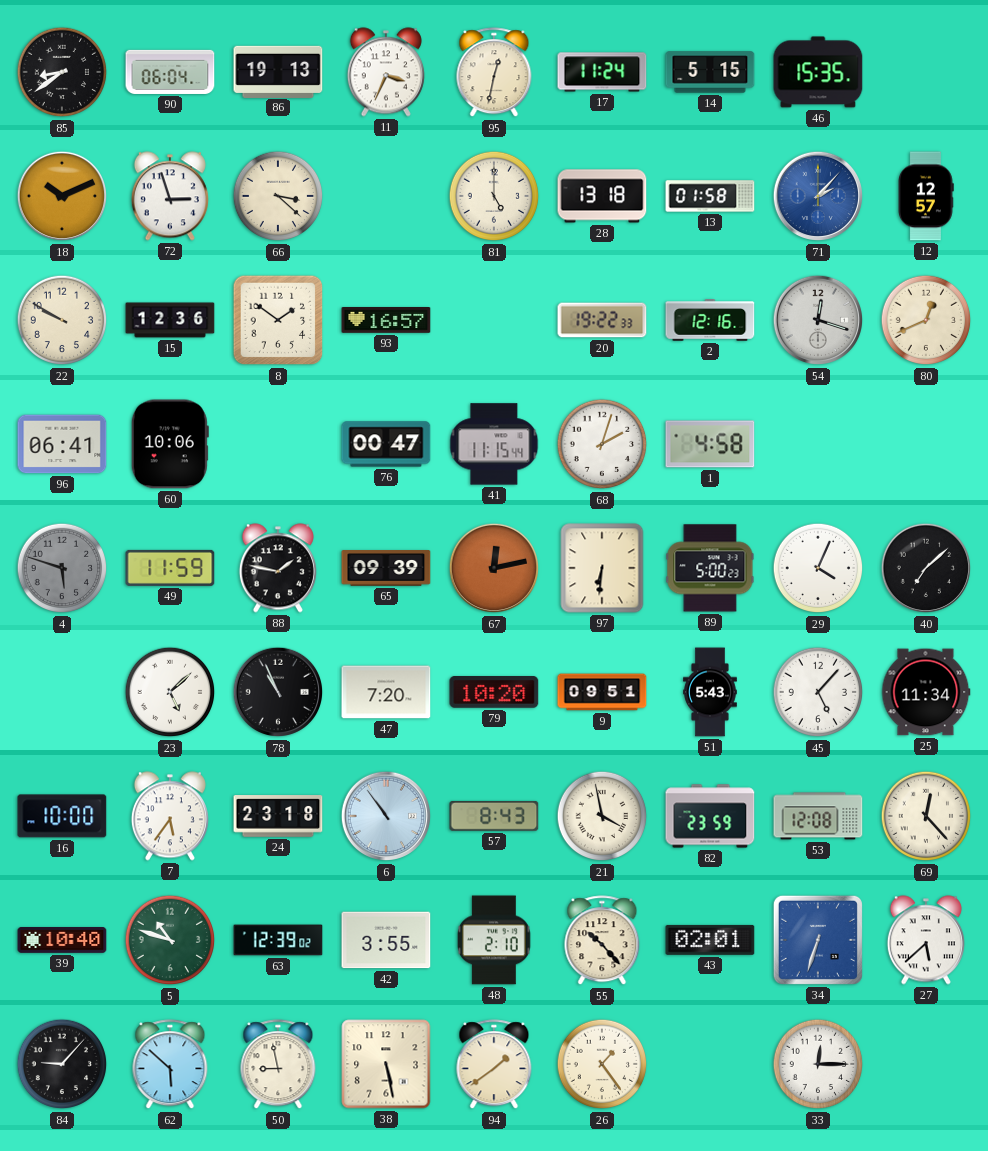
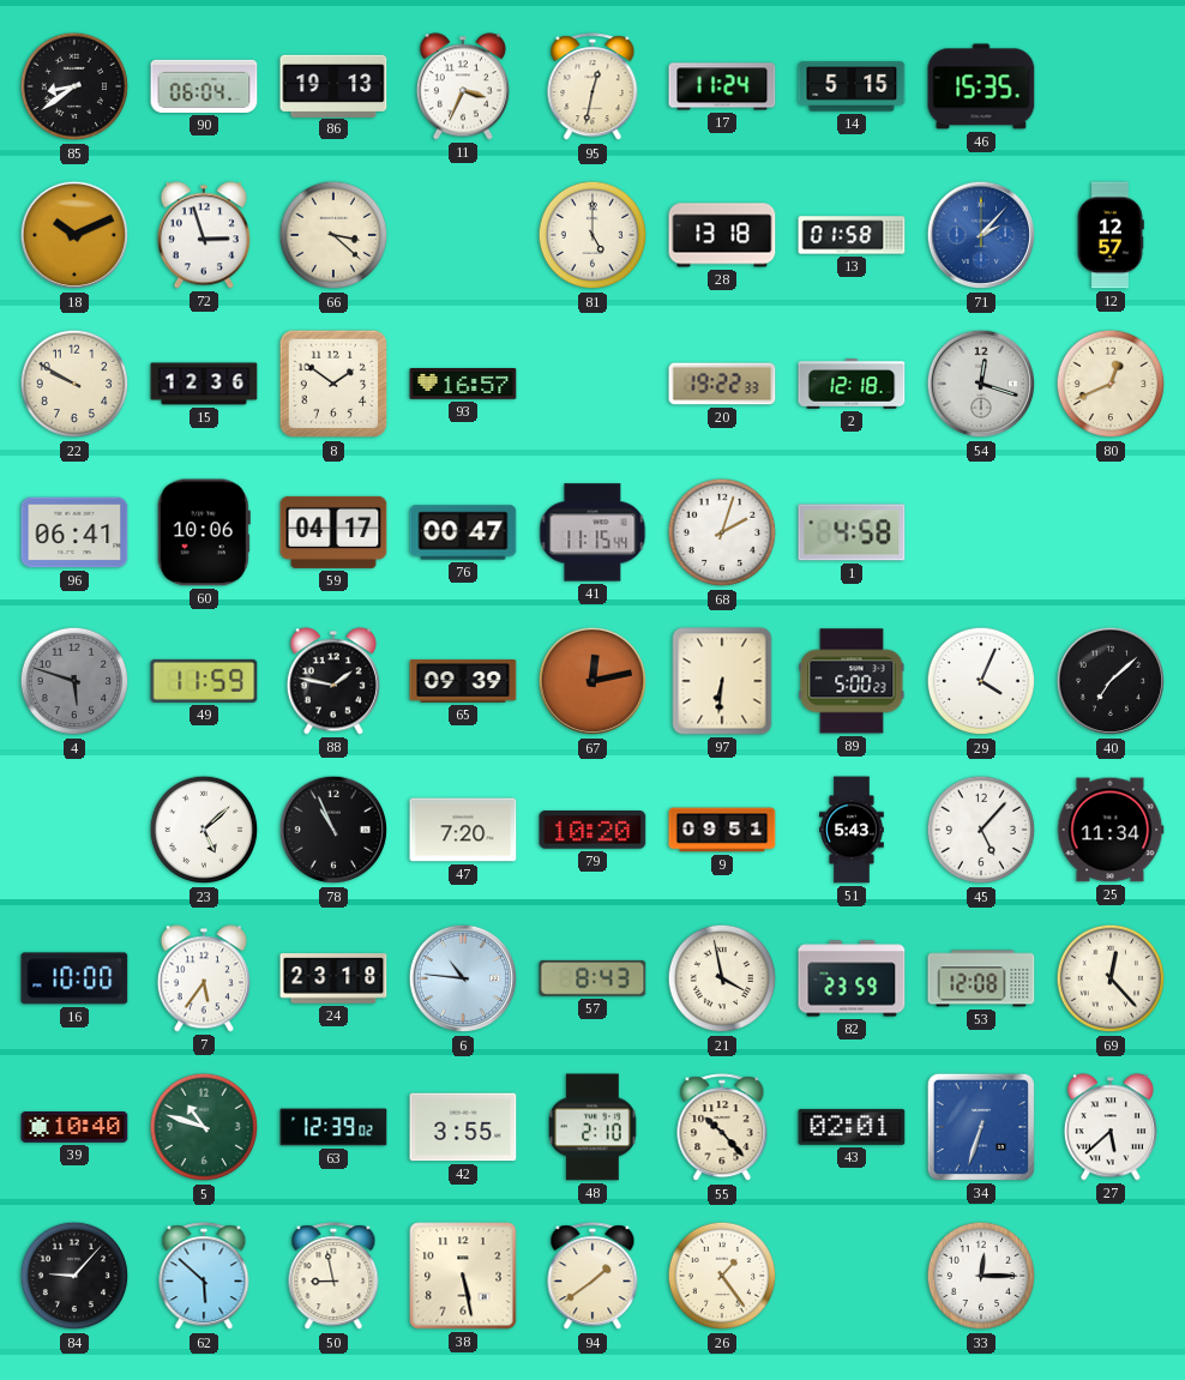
2: 12:16 -> 12:18
59: none -> 04:17
6: 10:54 -> 10:46
